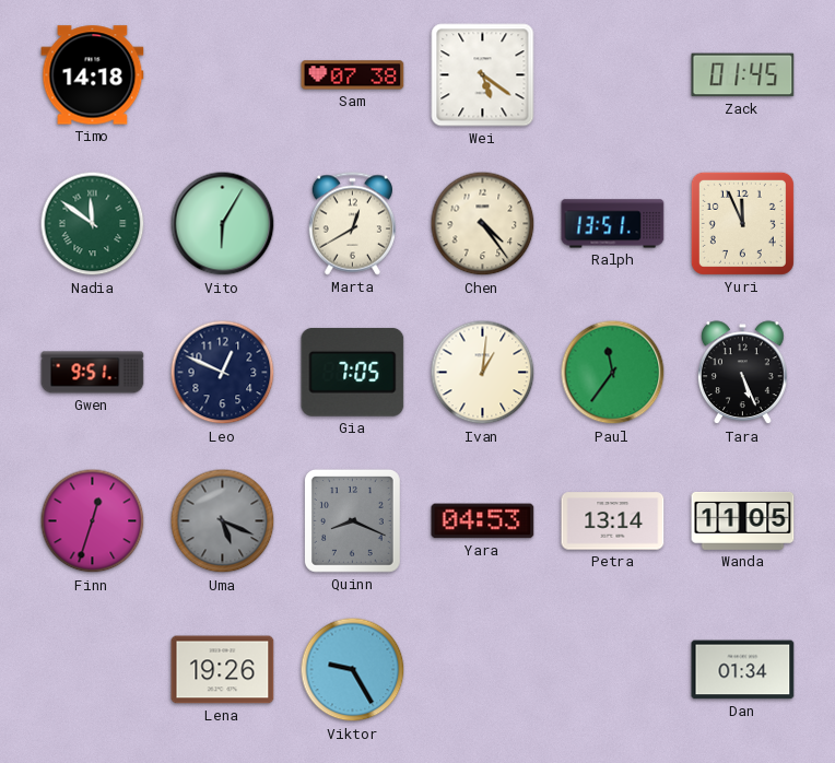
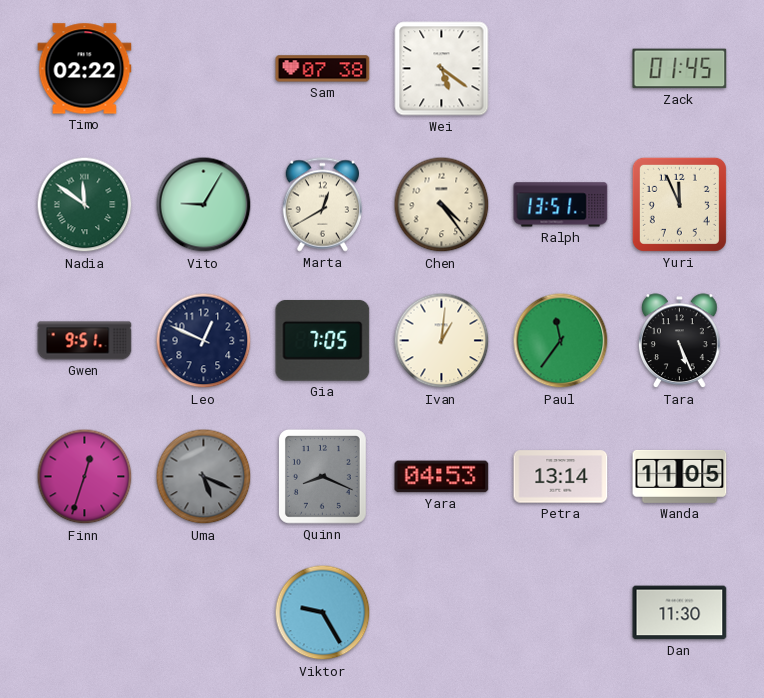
Timo: 14:18 -> 02:22
Vito: 6:05 -> 9:05
Lena: 19:26 -> none
Dan: 01:34 -> 11:30
